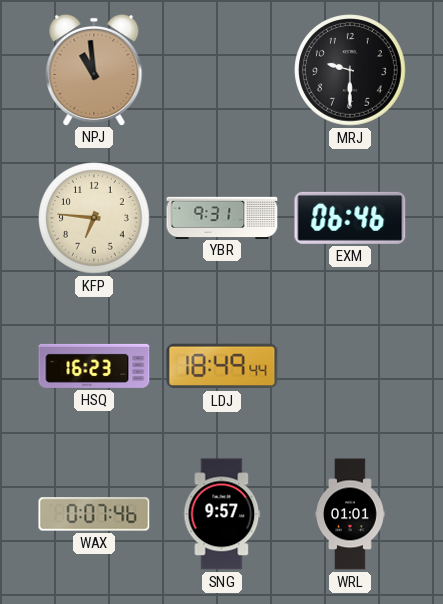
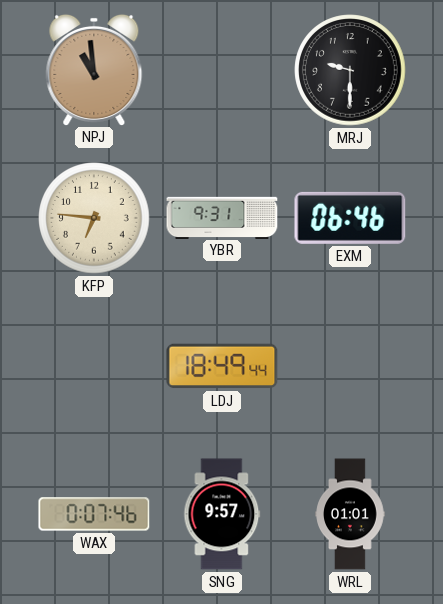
HSQ: 16:23 -> none
